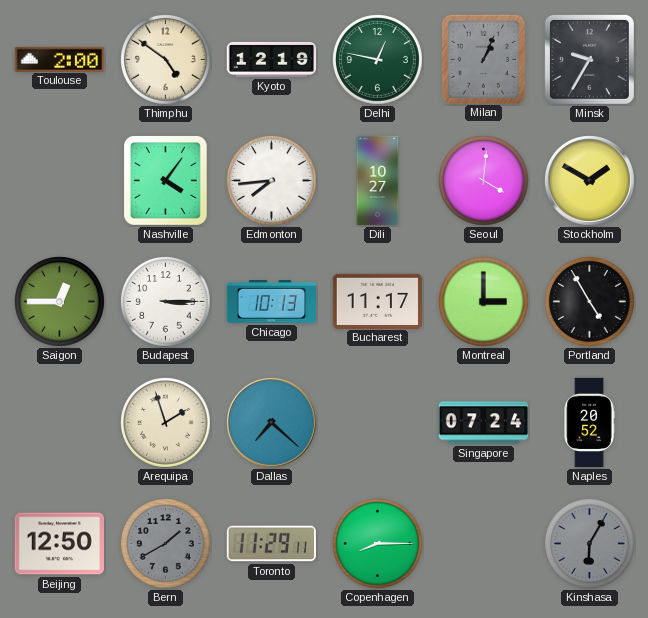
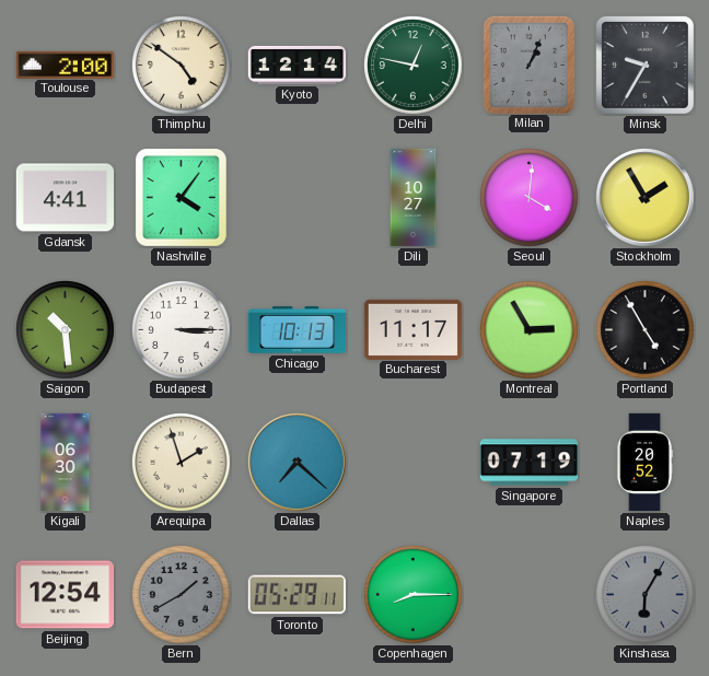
Kyoto: 12:19 -> 12:14
Gdansk: none -> 4:41
Edmonton: 7:44 -> none
Stockholm: 1:50 -> 1:55
Saigon: 12:45 -> 10:29
Montreal: 3:00 -> 2:55
Kigali: none -> 06:30
Singapore: 07:24 -> 07:19
Beijing: 12:50 -> 12:54
Toronto: 11:29 -> 05:29
